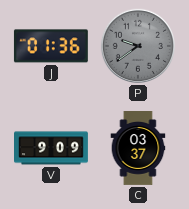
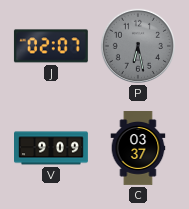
J: 01:36 -> 02:07
P: 9:39 -> 6:28
